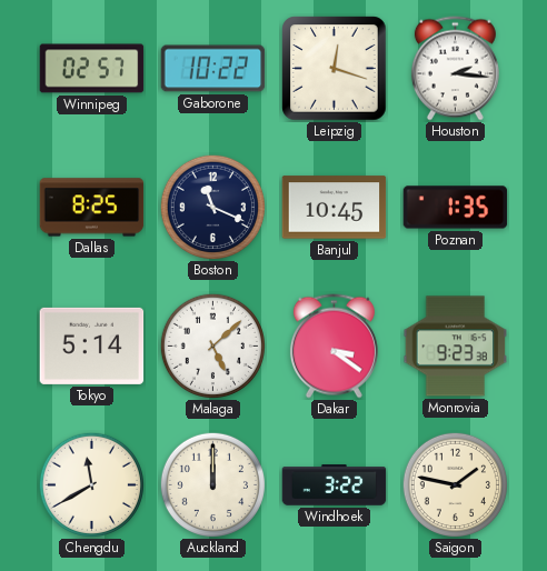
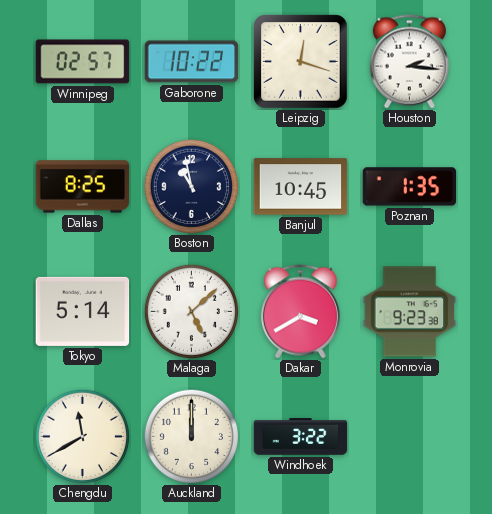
Boston: 11:19 -> 10:58
Dakar: 3:21 -> 3:40
Saigon: 1:47 -> none
